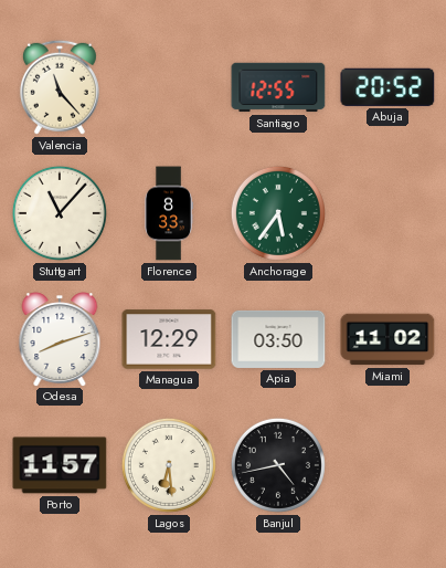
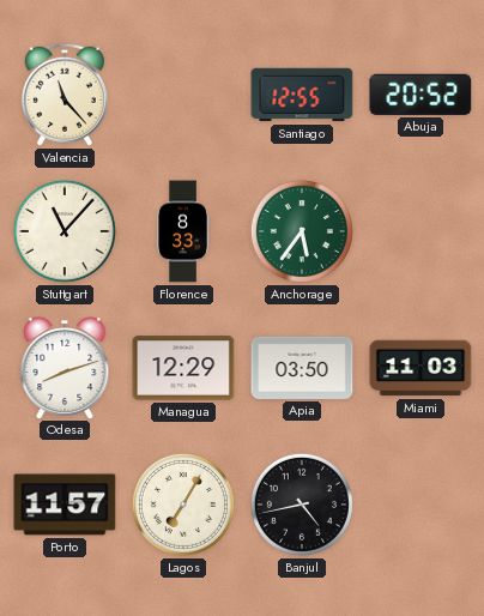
Miami: 11:02 -> 11:03
Lagos: 6:29 -> 7:05
